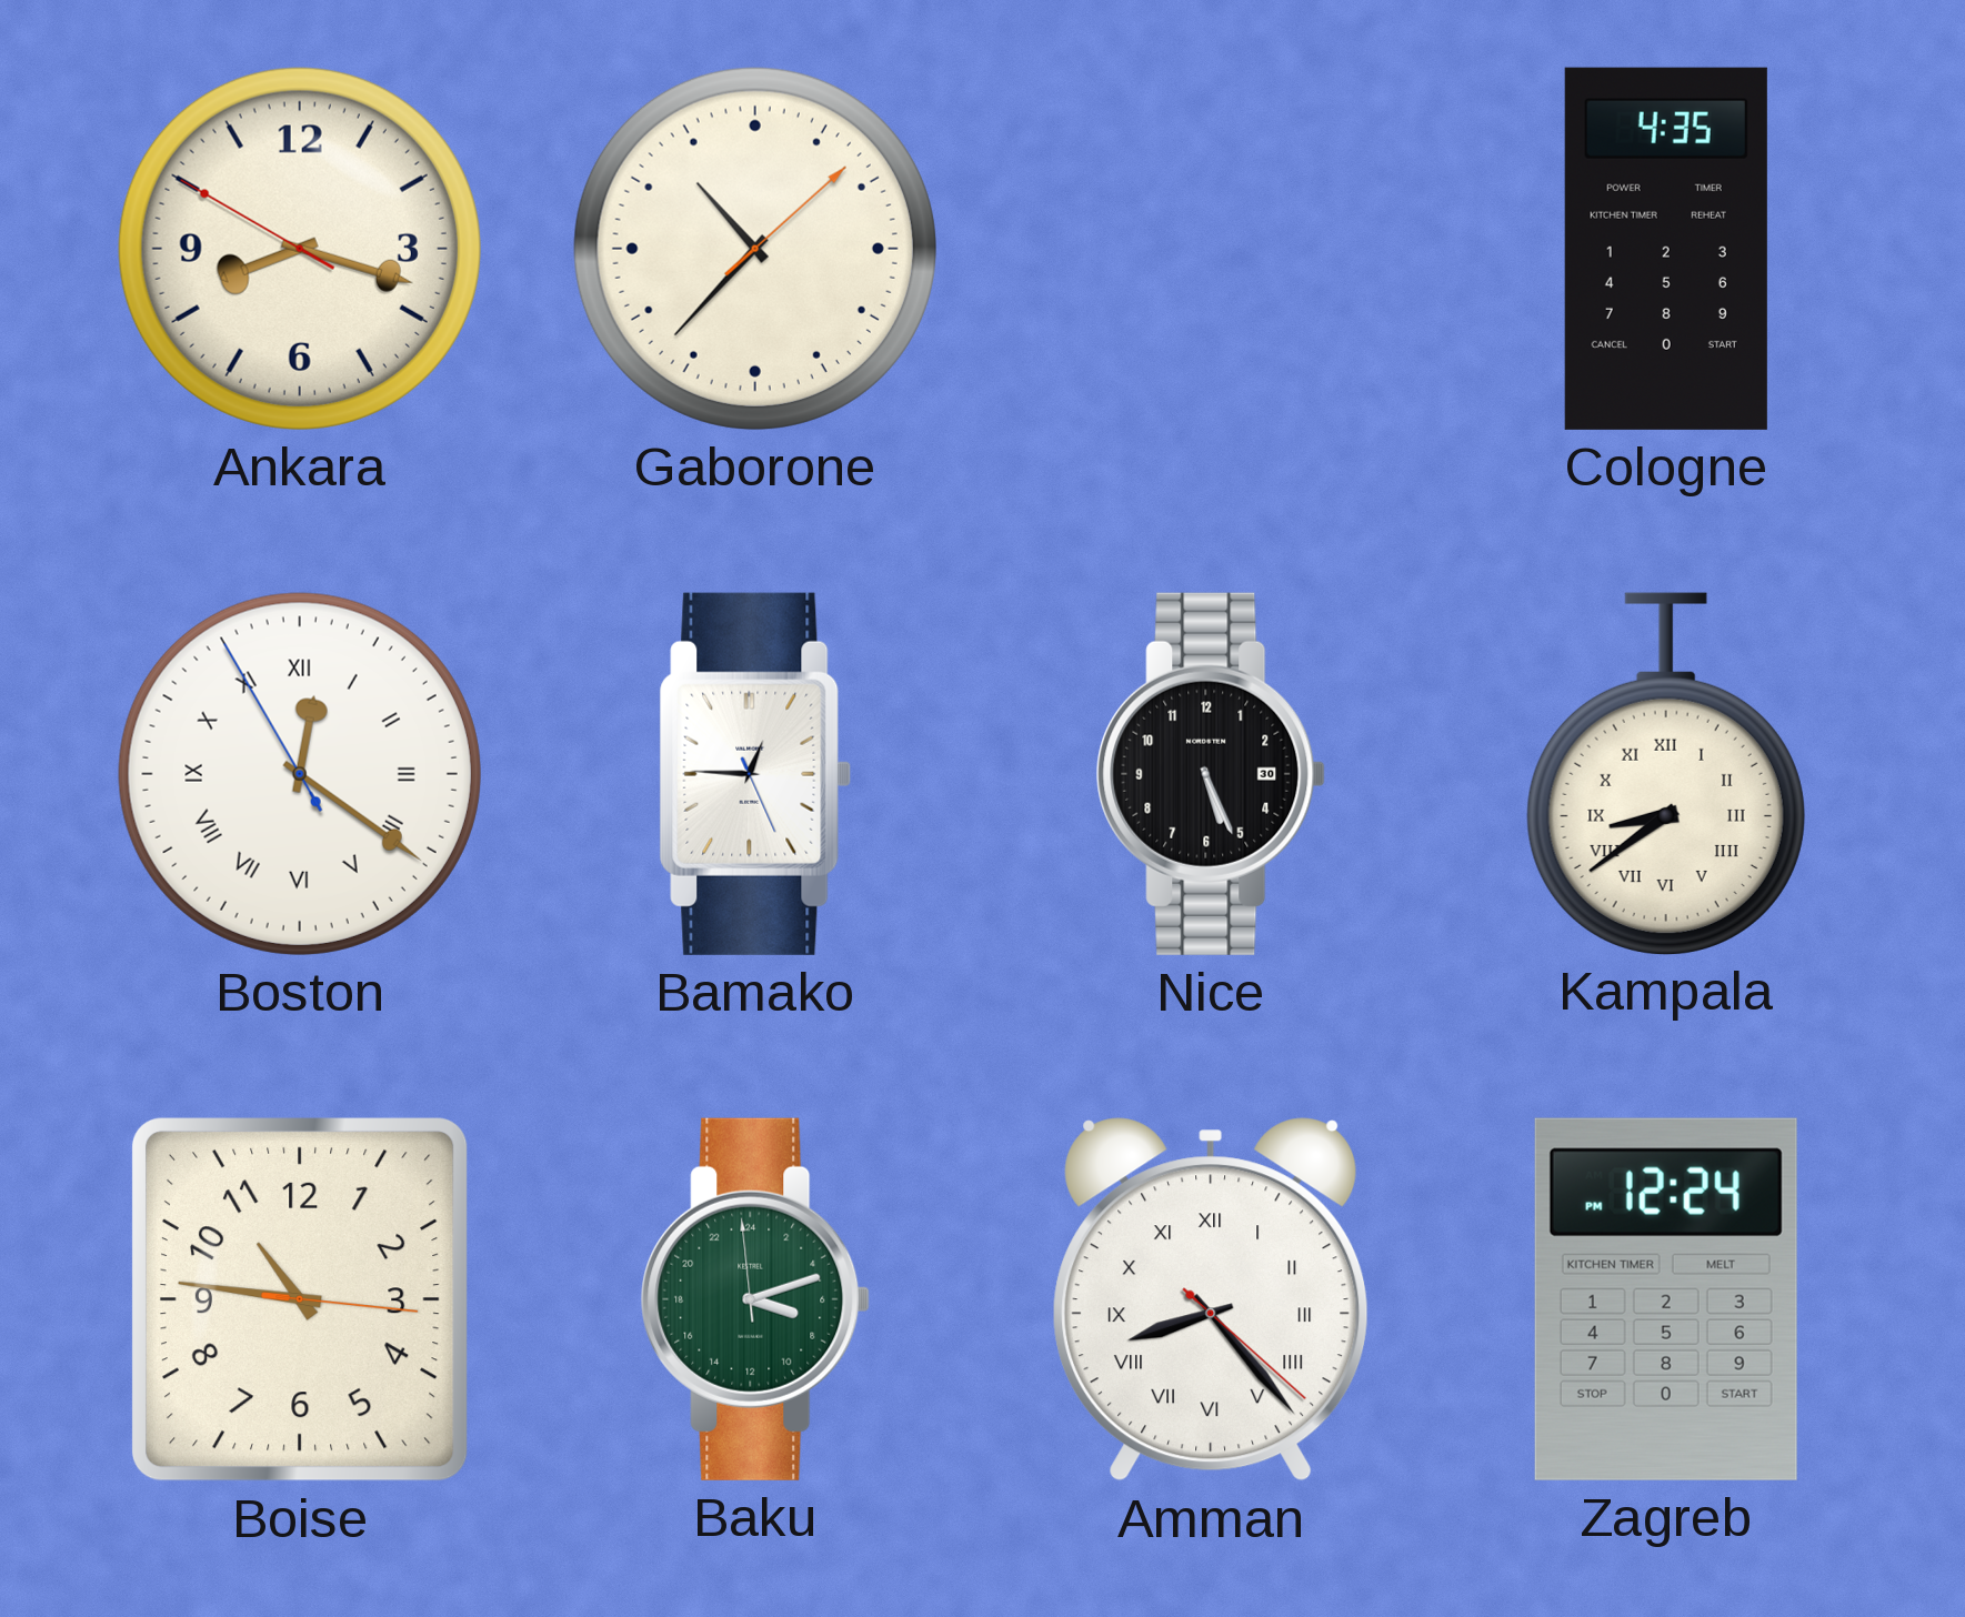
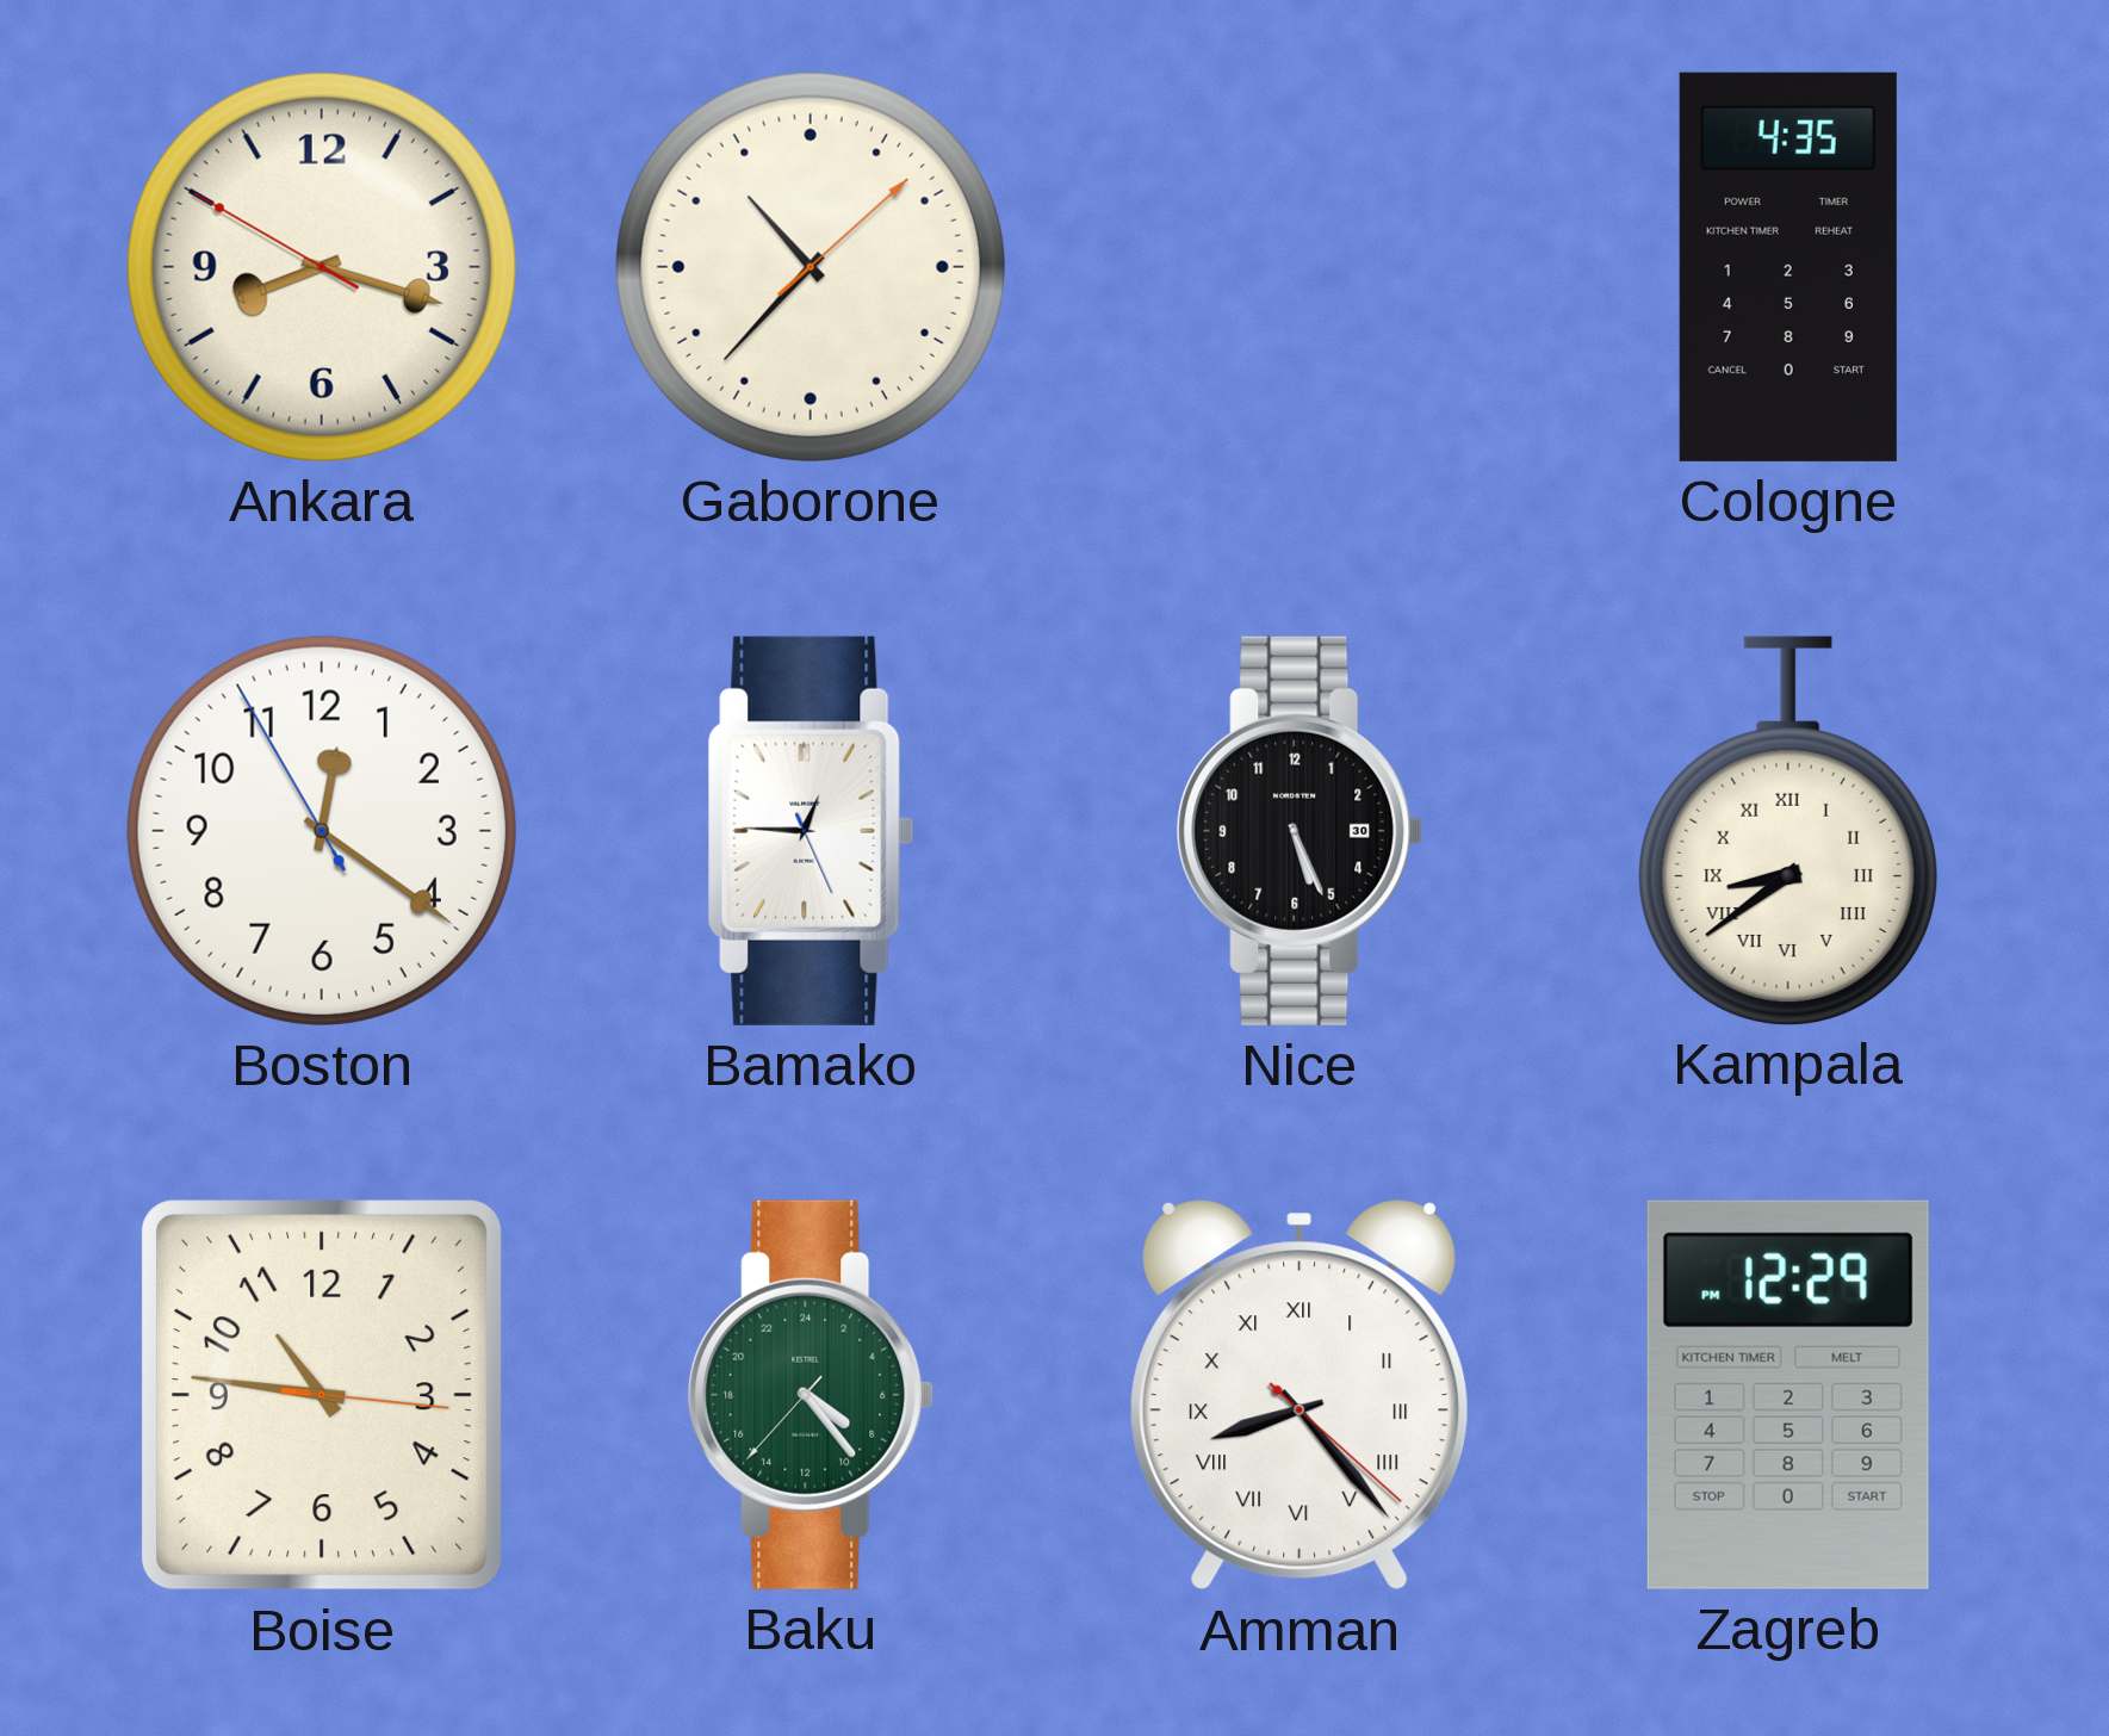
Boston numerals: Roman -> Arabic
Baku: 7:11 -> 8:23
Zagreb: 12:24 -> 12:29
